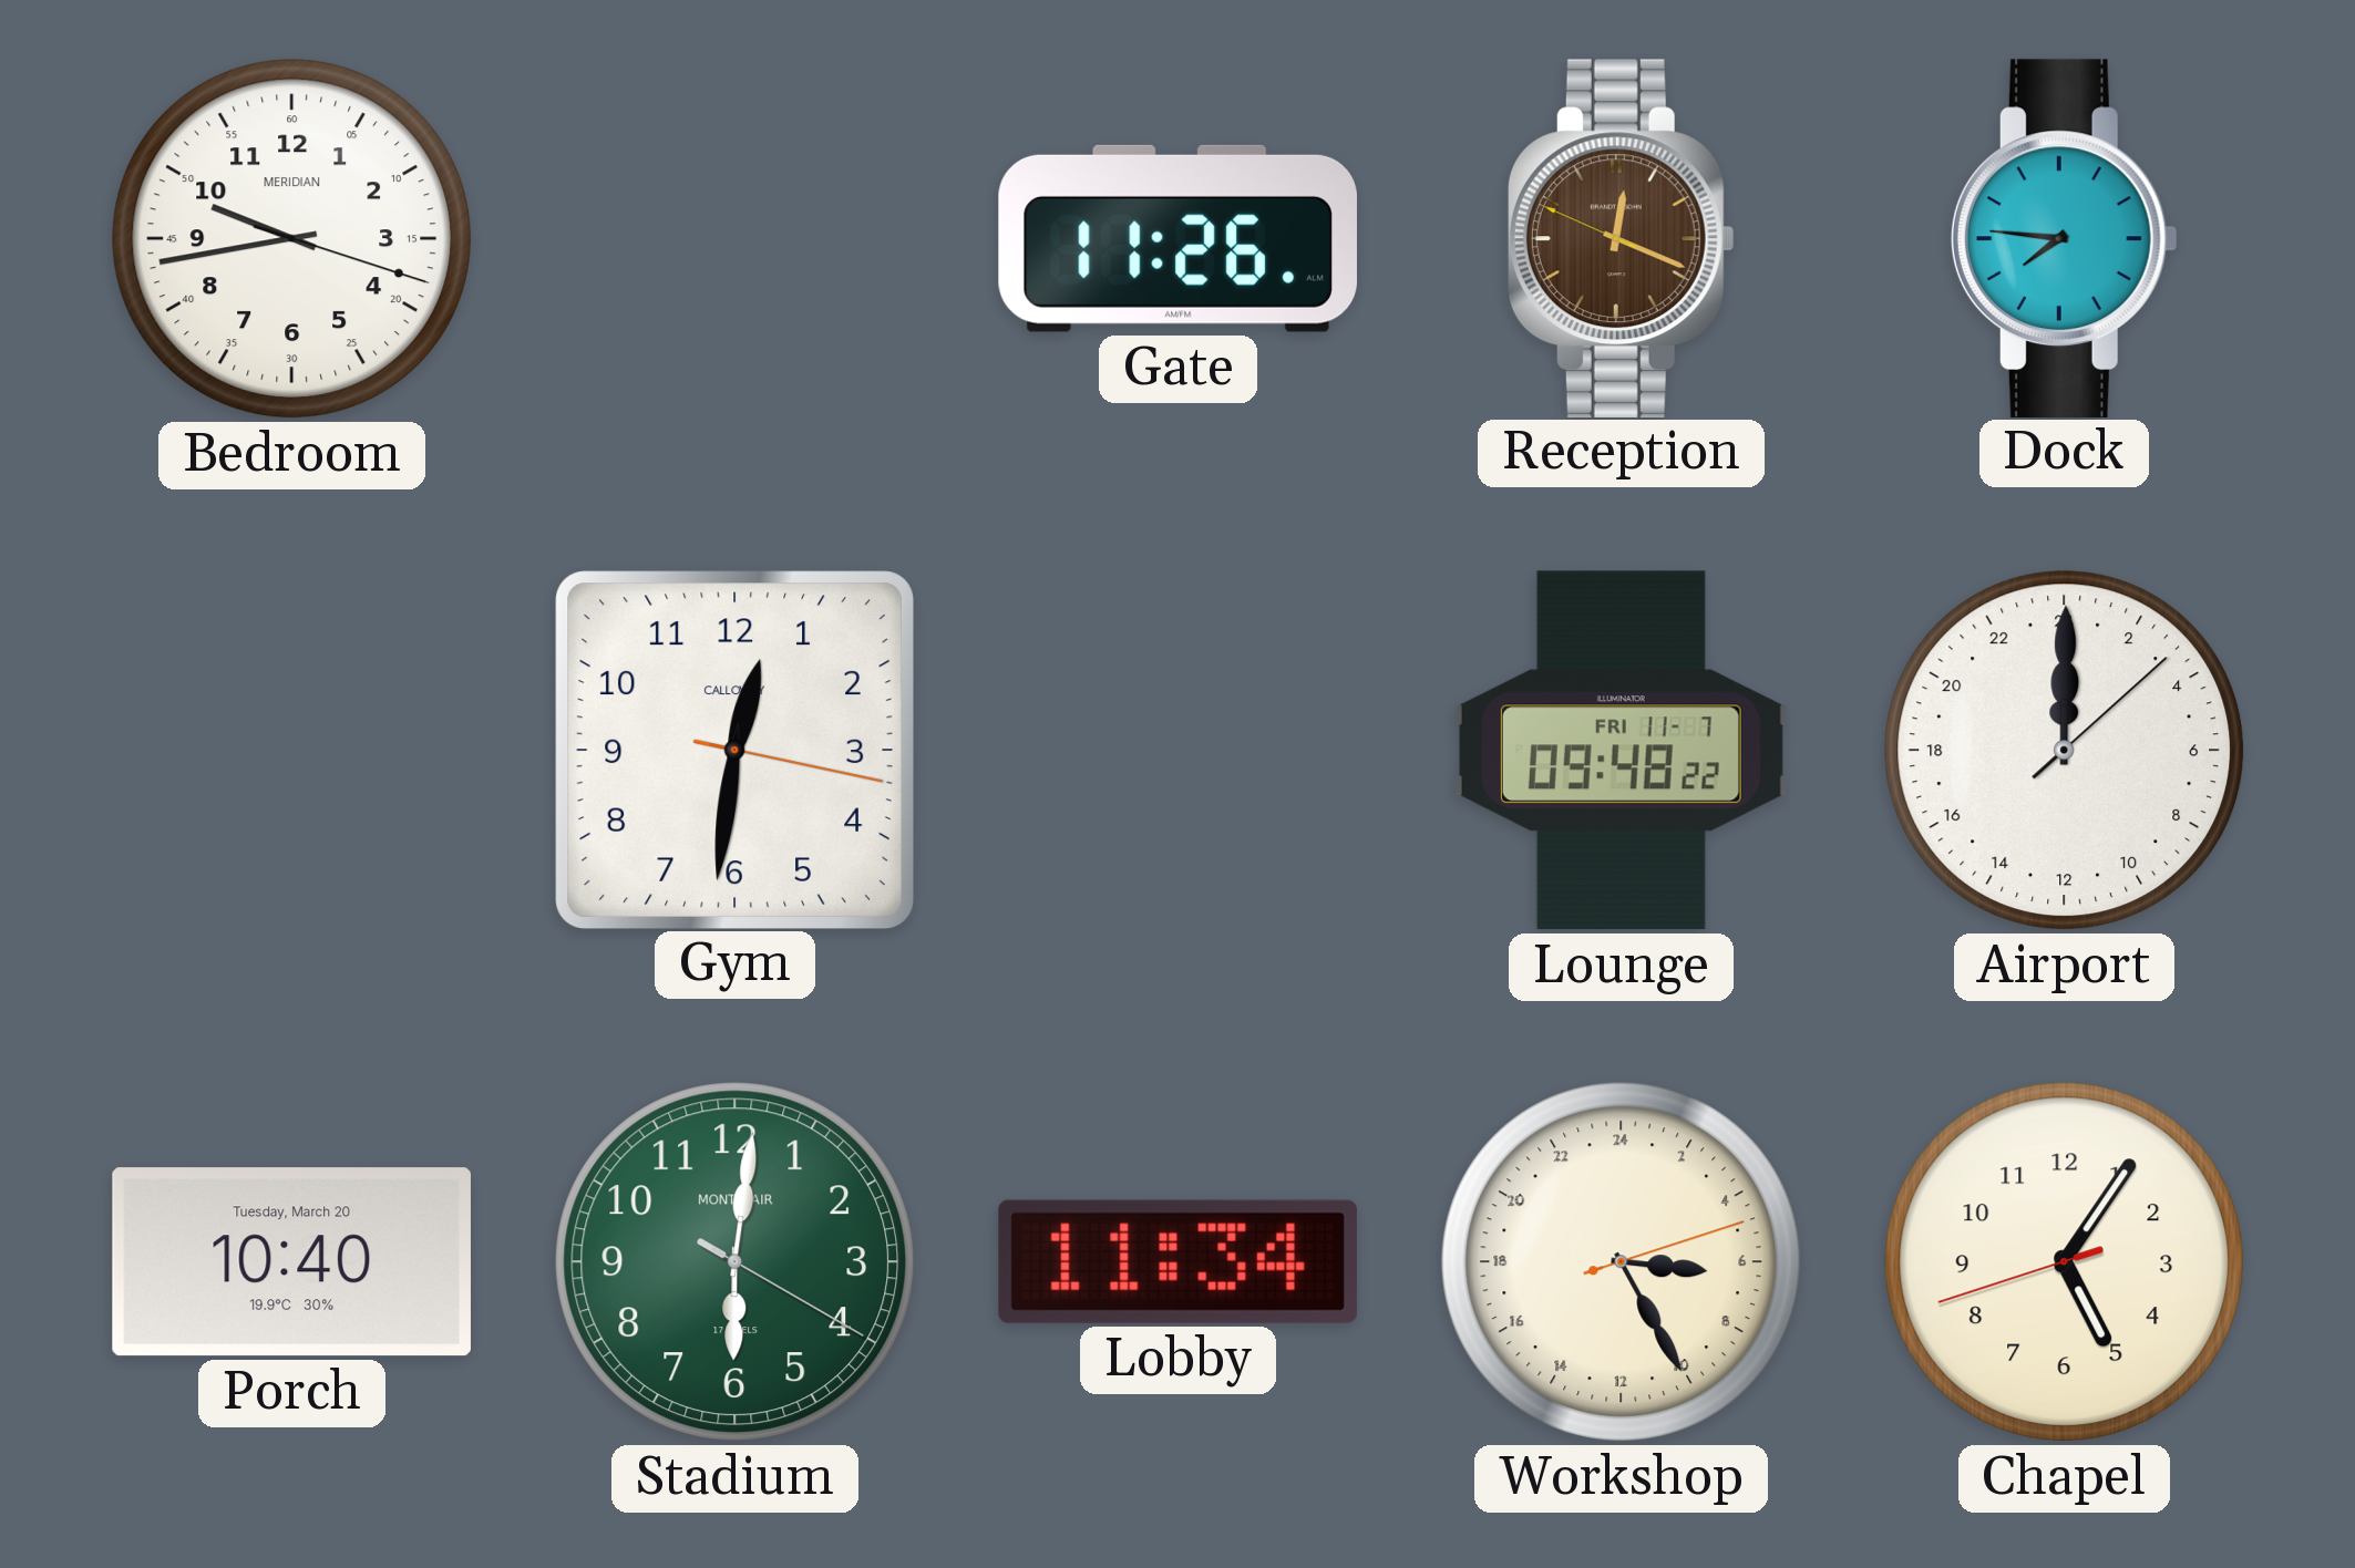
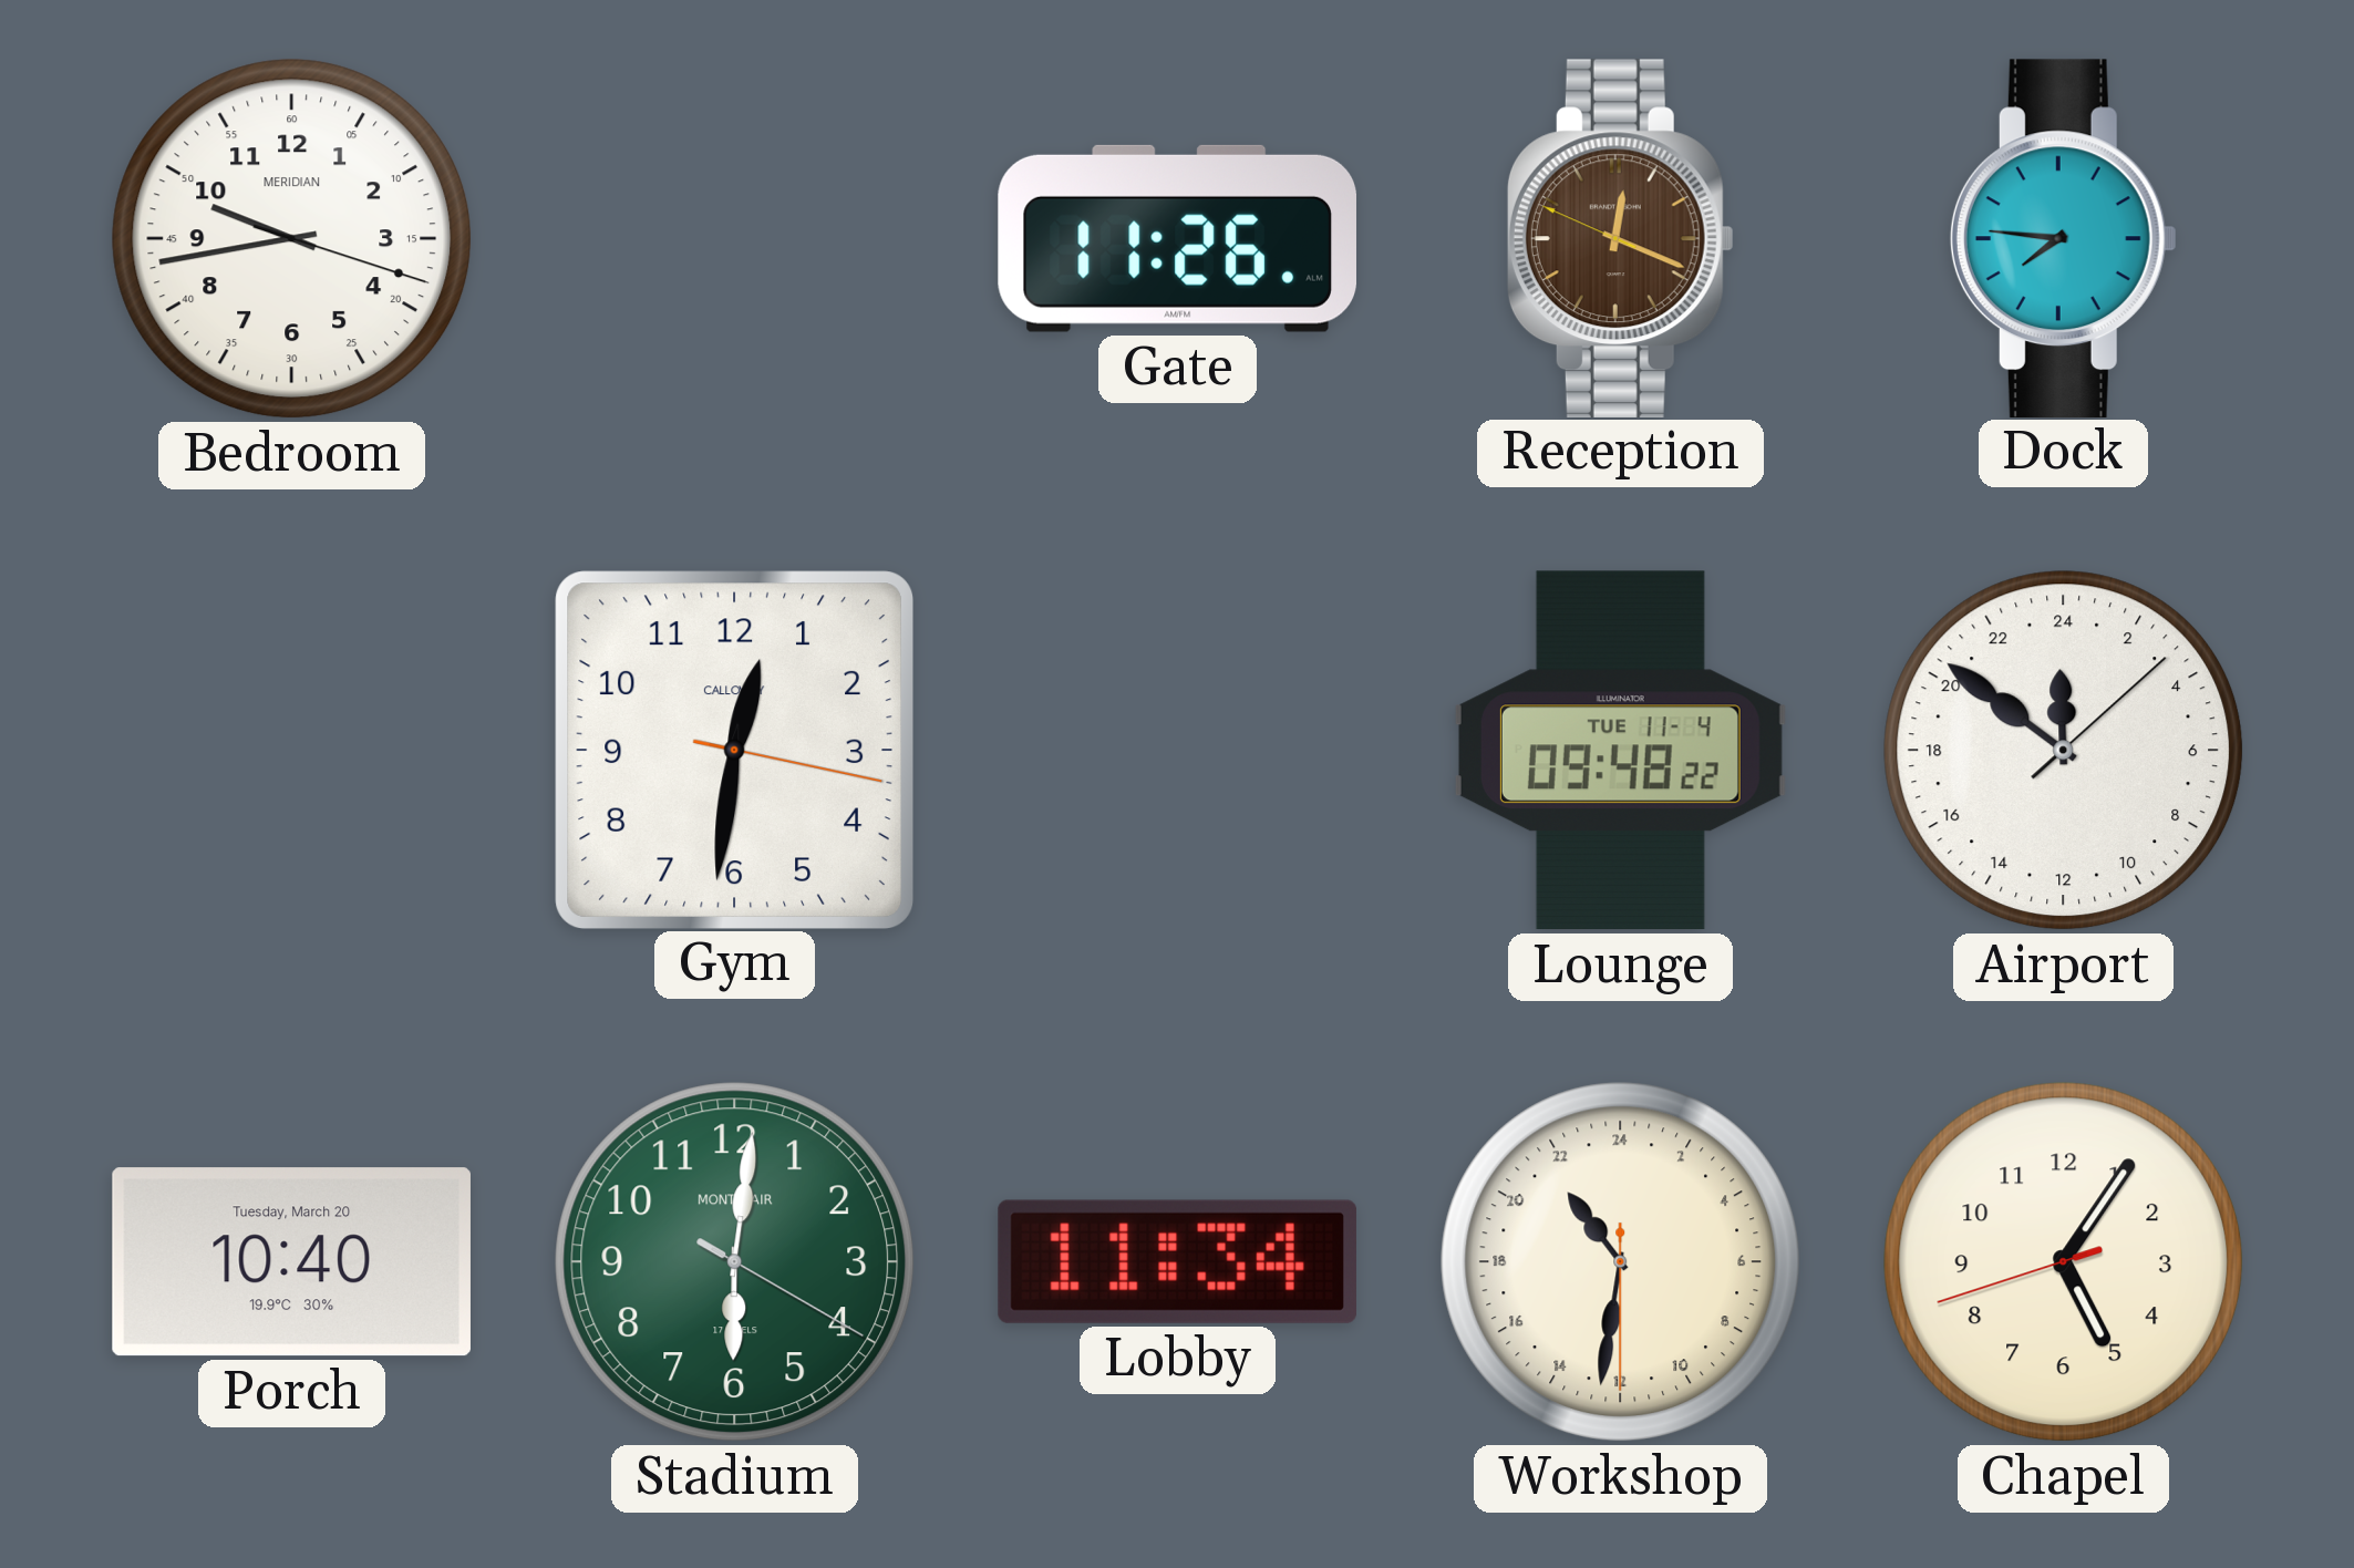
Lounge date: FRI 11-7 -> TUE 11-4
Airport: 0:00 -> 23:51
Workshop: 6:25 -> 21:31
